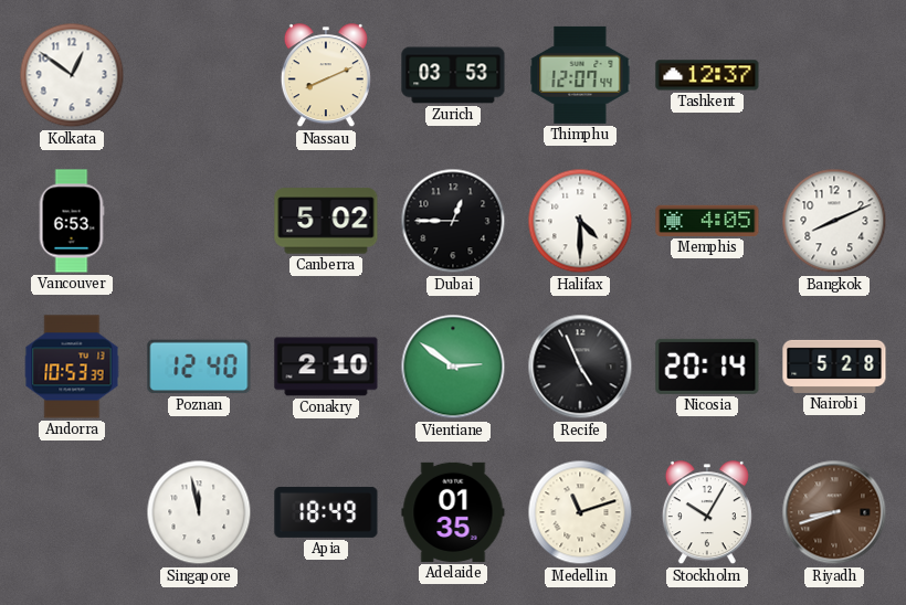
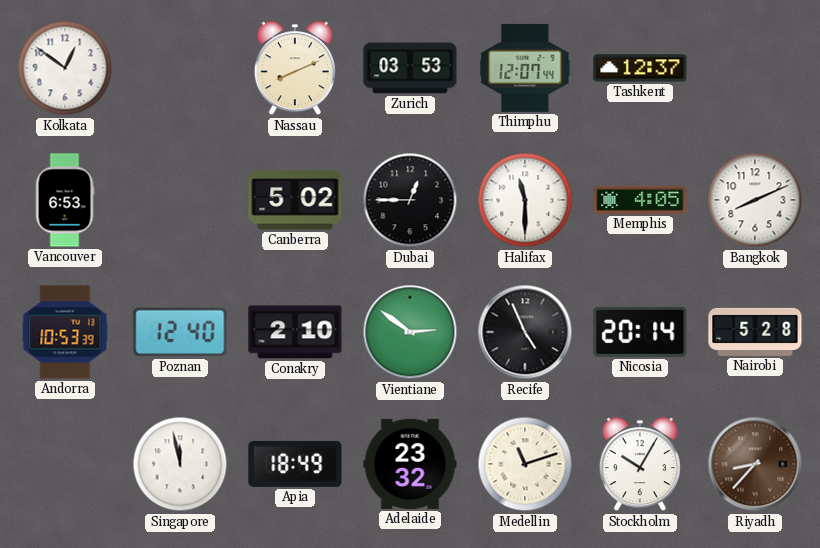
Halifax: 4:30 -> 11:30
Adelaide: 01:35 -> 23:32
Riyadh: 8:42 -> 8:37
